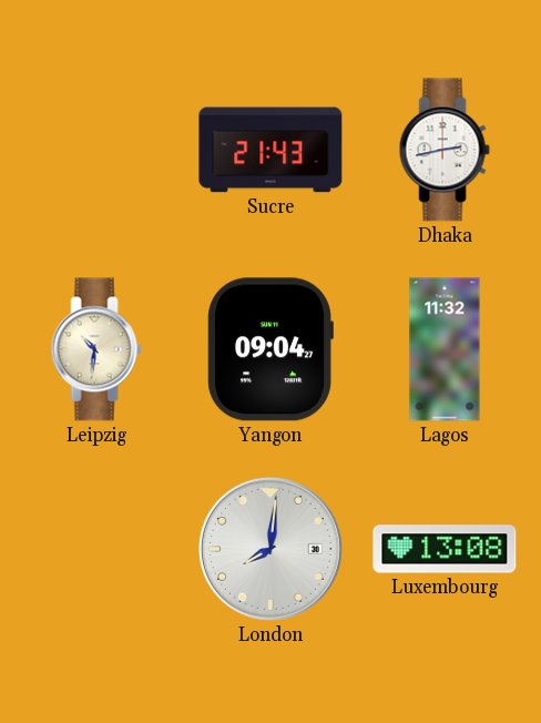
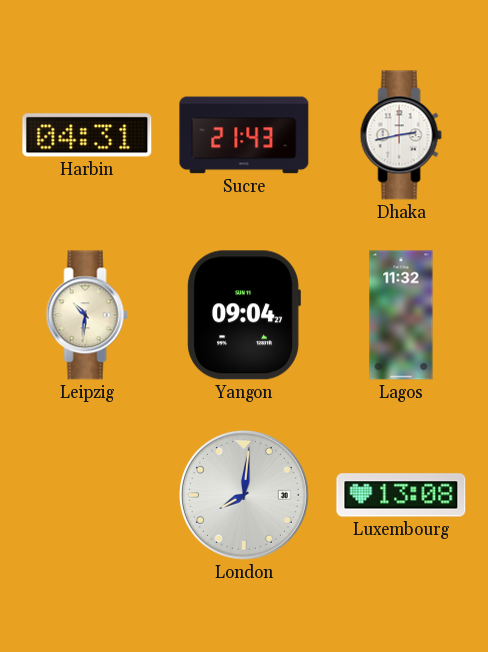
Harbin: none -> 04:31
